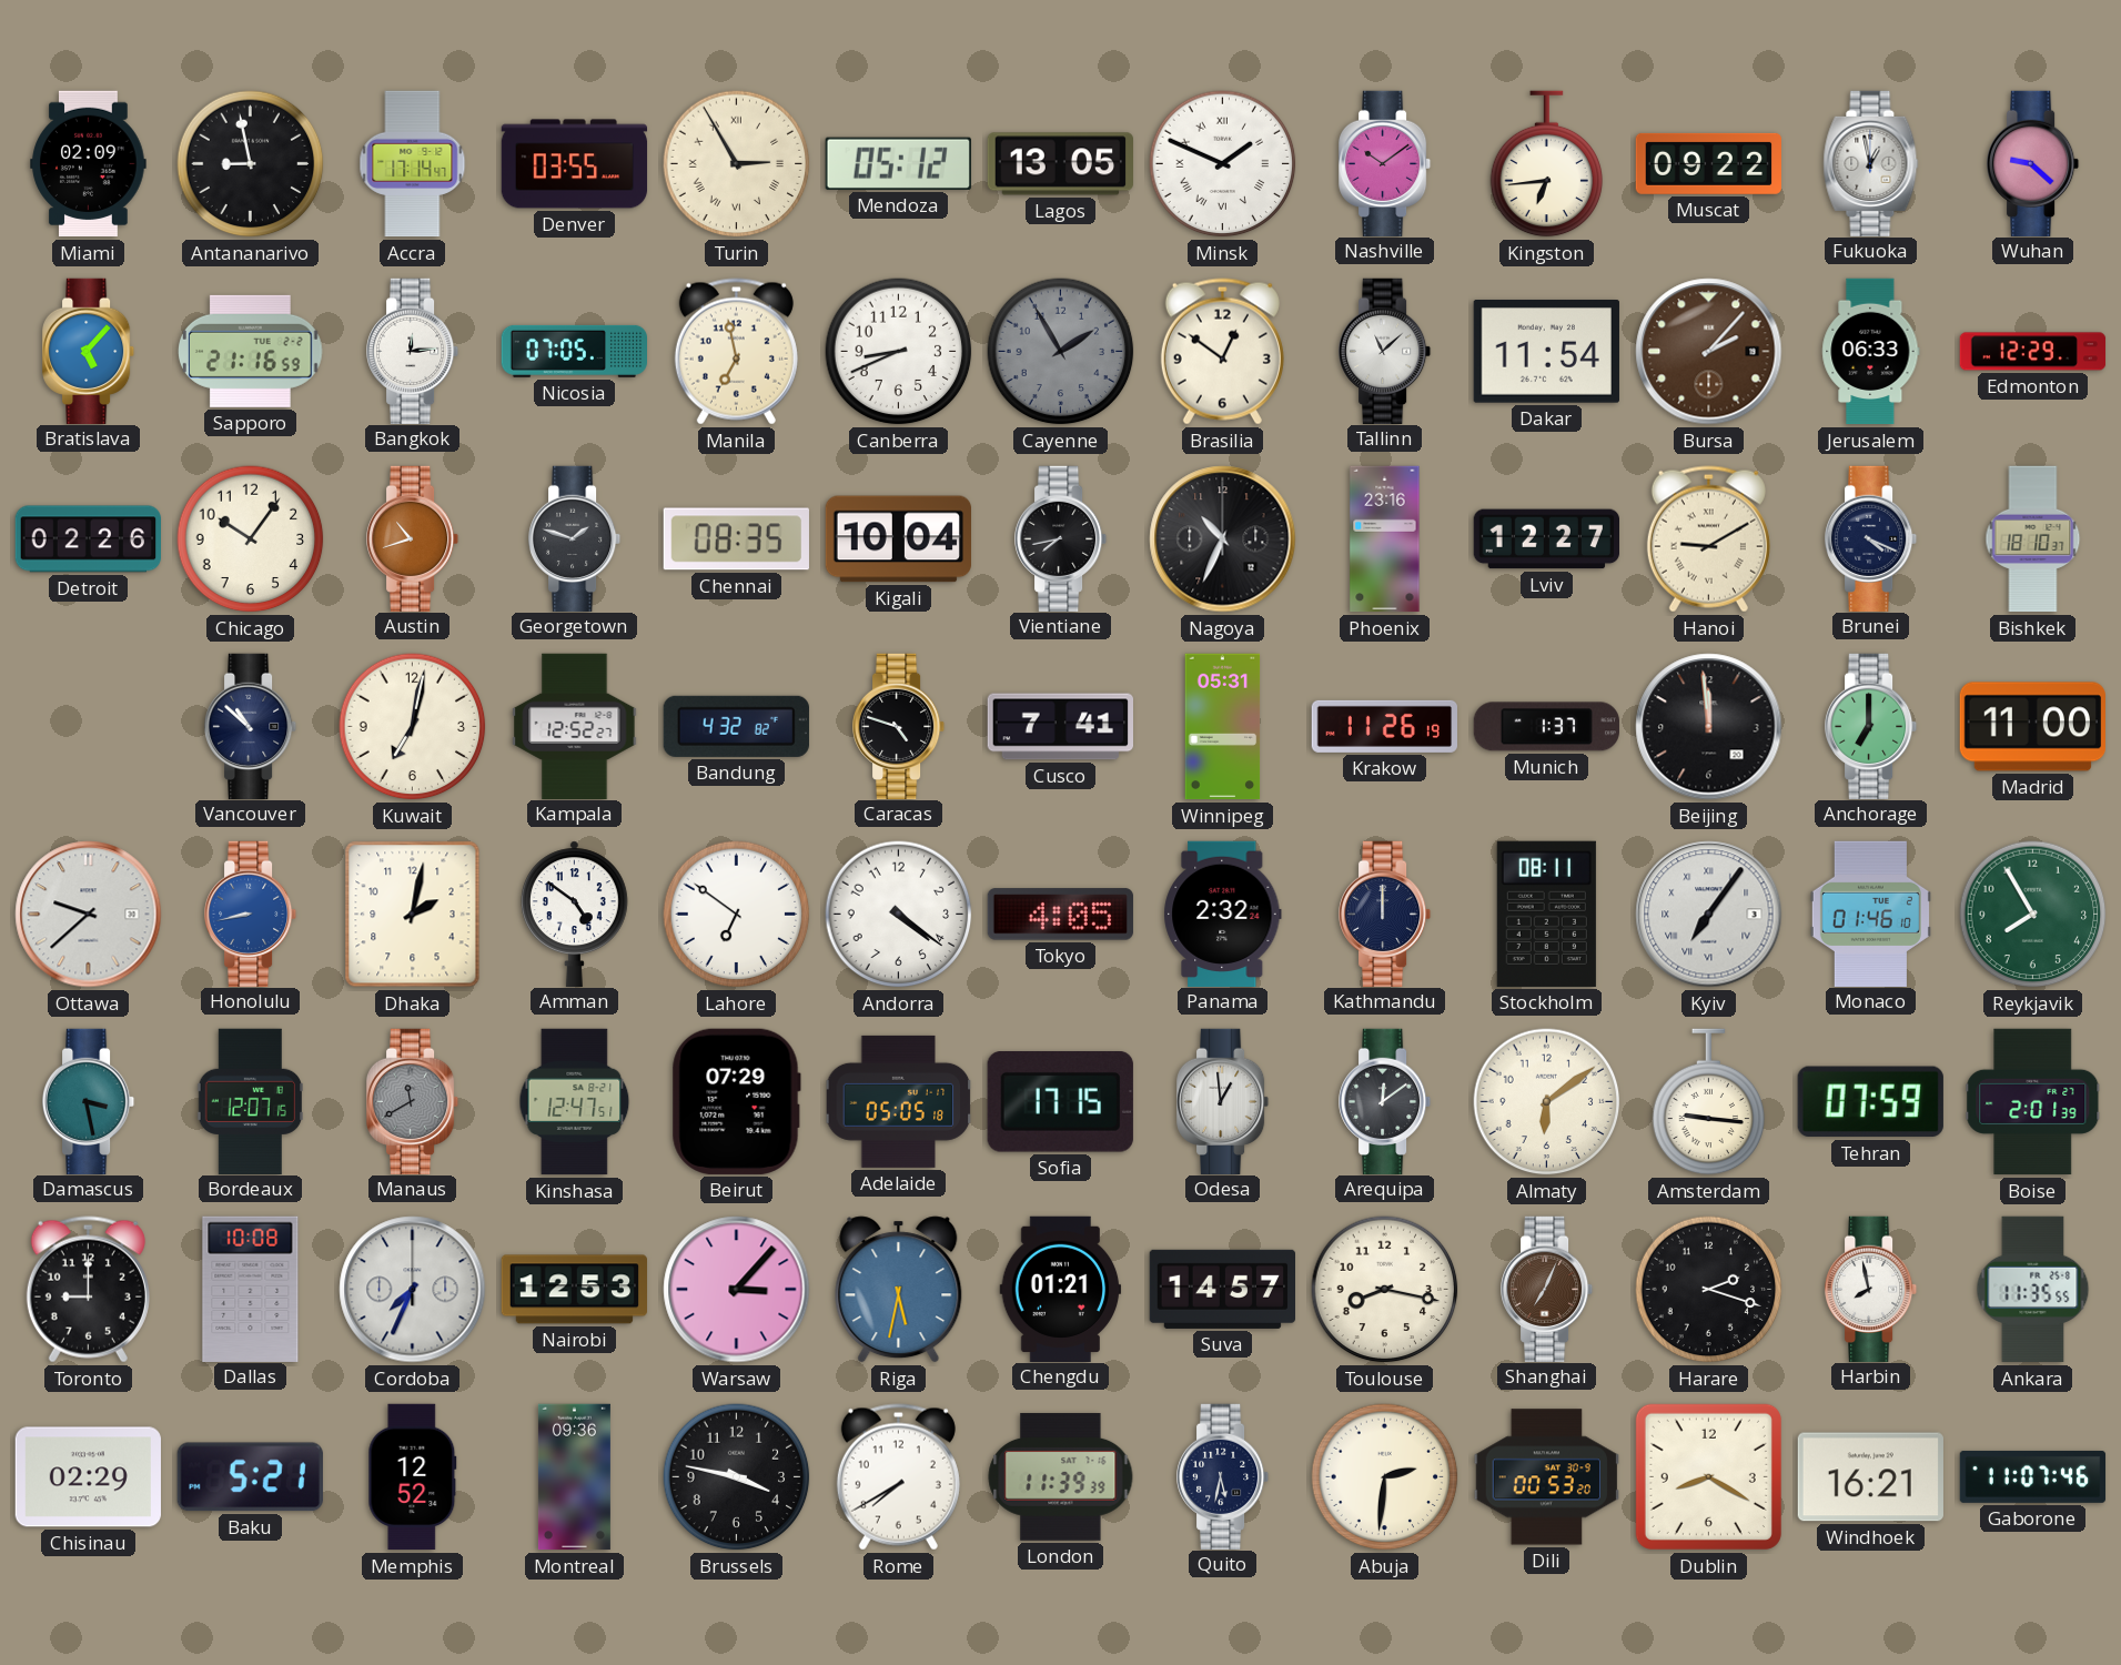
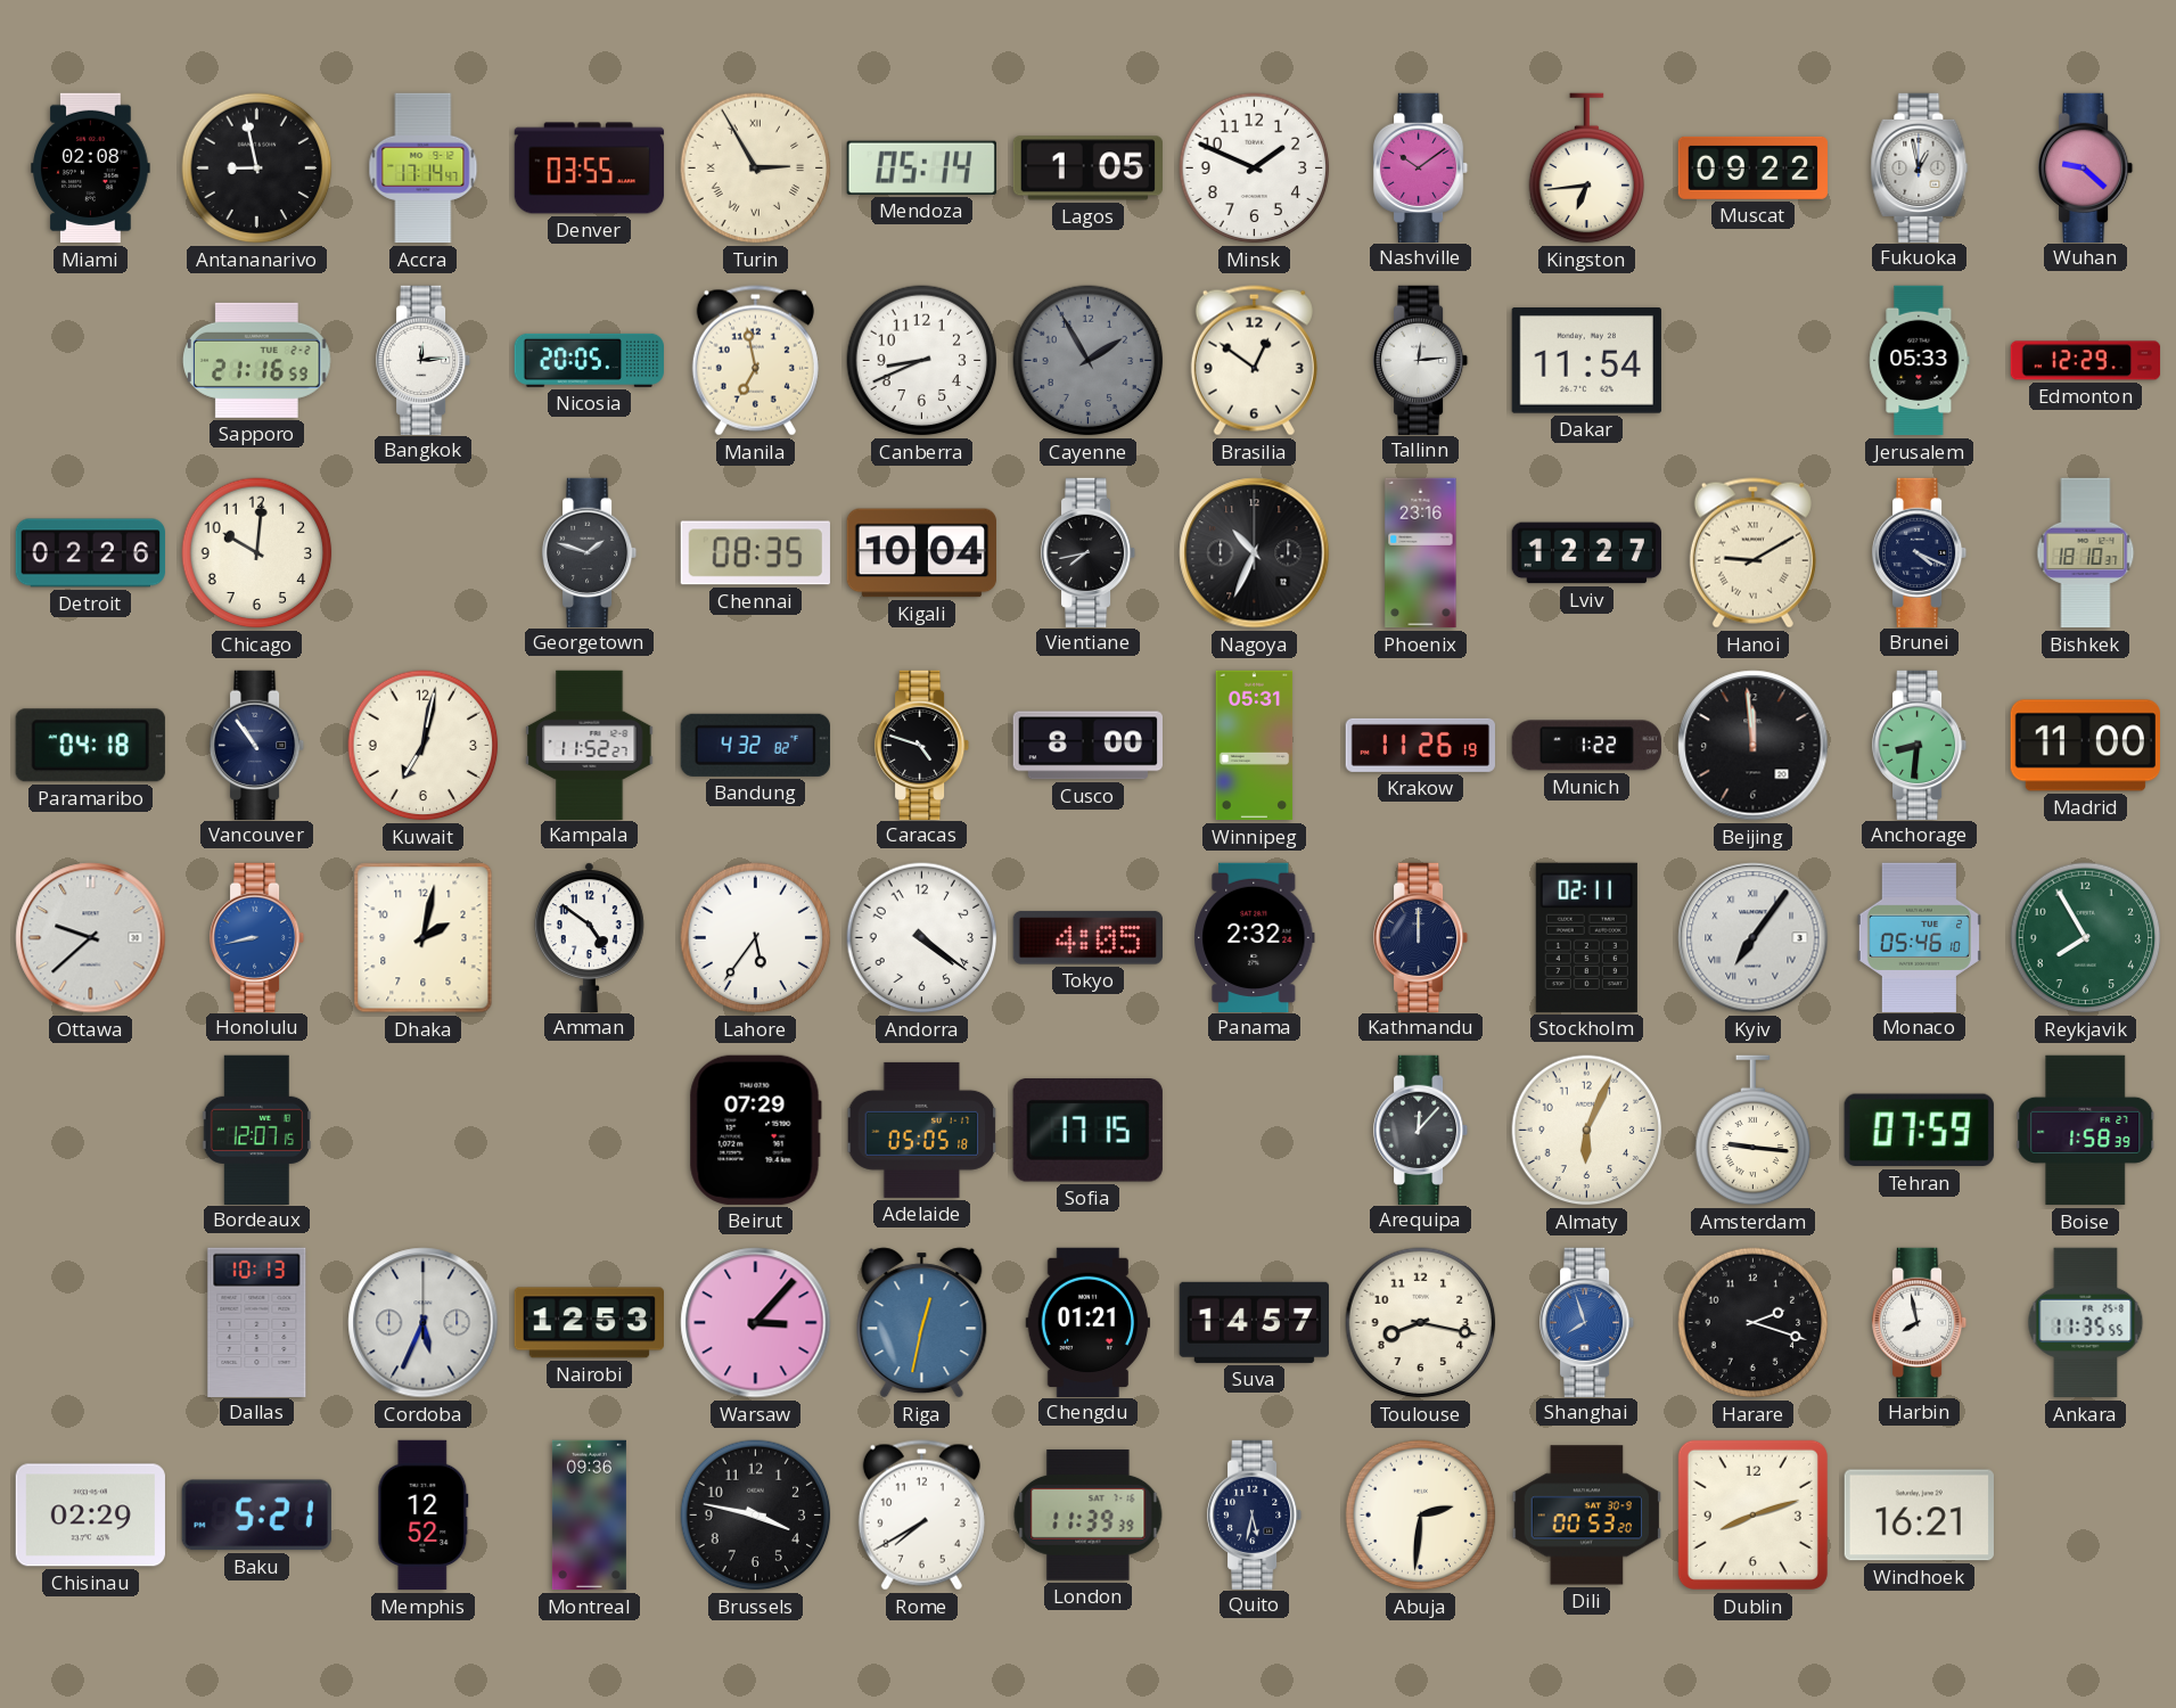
Miami: 02:09 -> 02:08
Mendoza: 05:12 -> 05:14
Lagos: 13:05 -> 1:05
Minsk numerals: Roman -> Arabic
Bratislava: 5:07 -> none
Nicosia: 07:05 -> 20:05
Tallinn: 11:08 -> 12:14
Bursa: 2:07 -> none
Jerusalem: 06:33 -> 05:33
Chicago: 10:06 -> 10:01
Austin: 10:42 -> none
Paramaribo: none -> 04:18
Vancouver: 10:52 -> 10:54
Kampala: 12:52 -> 11:52
Cusco: 7:41 -> 8:00
Munich: 1:37 -> 1:22
Anchorage: 7:00 -> 8:31
Lahore: 6:51 -> 5:36
Stockholm: 08:11 -> 02:11
Monaco: 01:46 -> 05:46
Damascus: 3:28 -> none
Manaus: 11:40 -> none
Kinshasa: 12:47 -> none
Odesa: 12:59 -> none
Arequipa: 12:09 -> 12:07
Almaty: 6:09 -> 6:04
Boise: 2:01 -> 1:58
Toronto: 9:00 -> none
Dallas: 10:08 -> 10:13
Cordoba: 7:34 -> 5:34
Riga: 5:32 -> 12:32
Shanghai: 7:04 -> 7:57
Shanghai dial: brown -> blue
Dublin: 8:20 -> 8:12
Gaborone: 11:07 -> none
